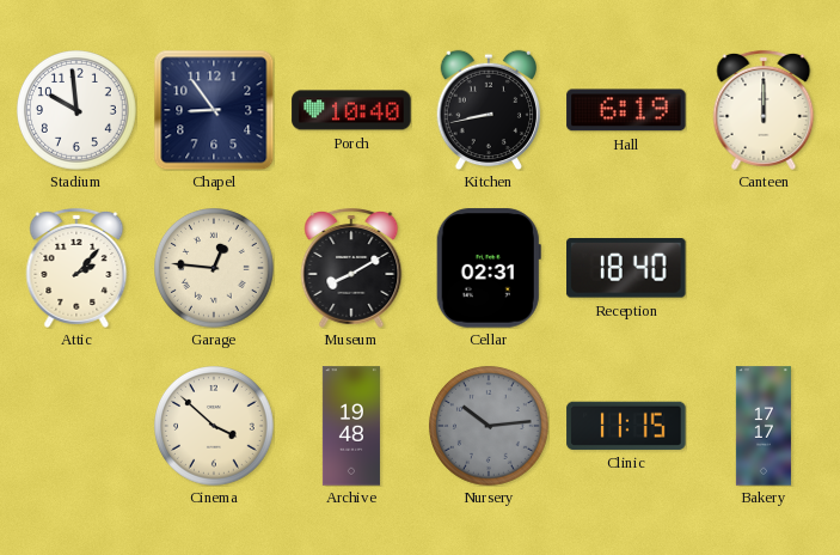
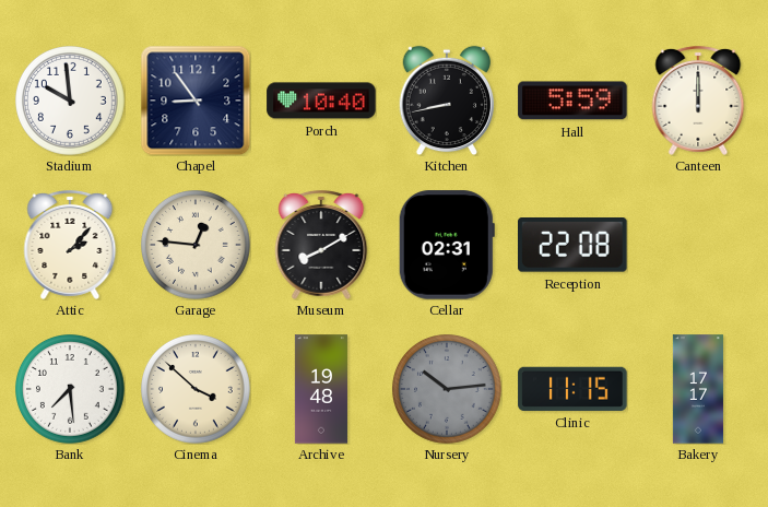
Hall: 6:19 -> 5:59
Reception: 18:40 -> 22:08
Bank: none -> 7:29
